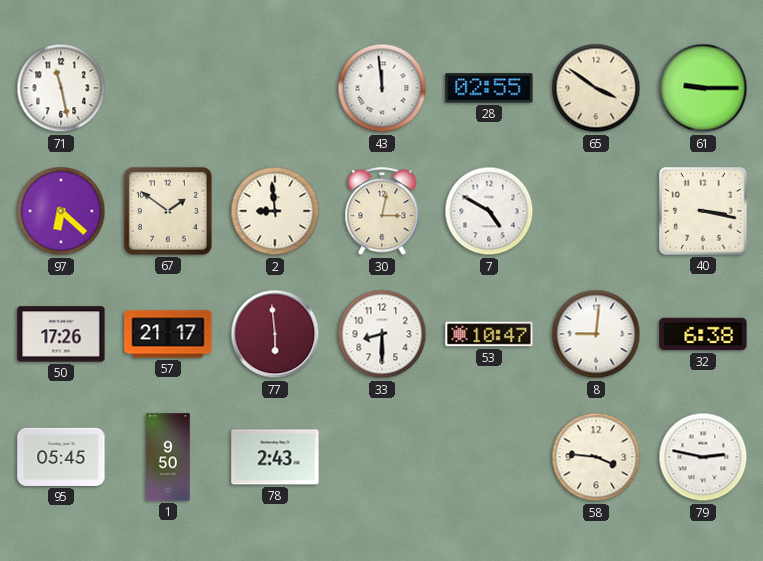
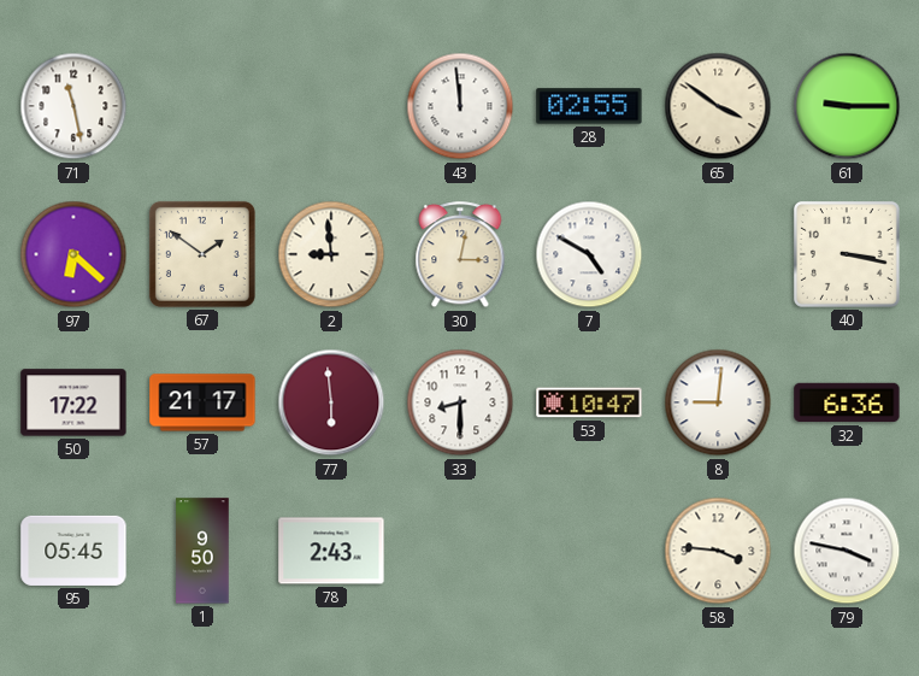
50: 17:26 -> 17:22
32: 6:38 -> 6:36
79: 2:47 -> 3:47
